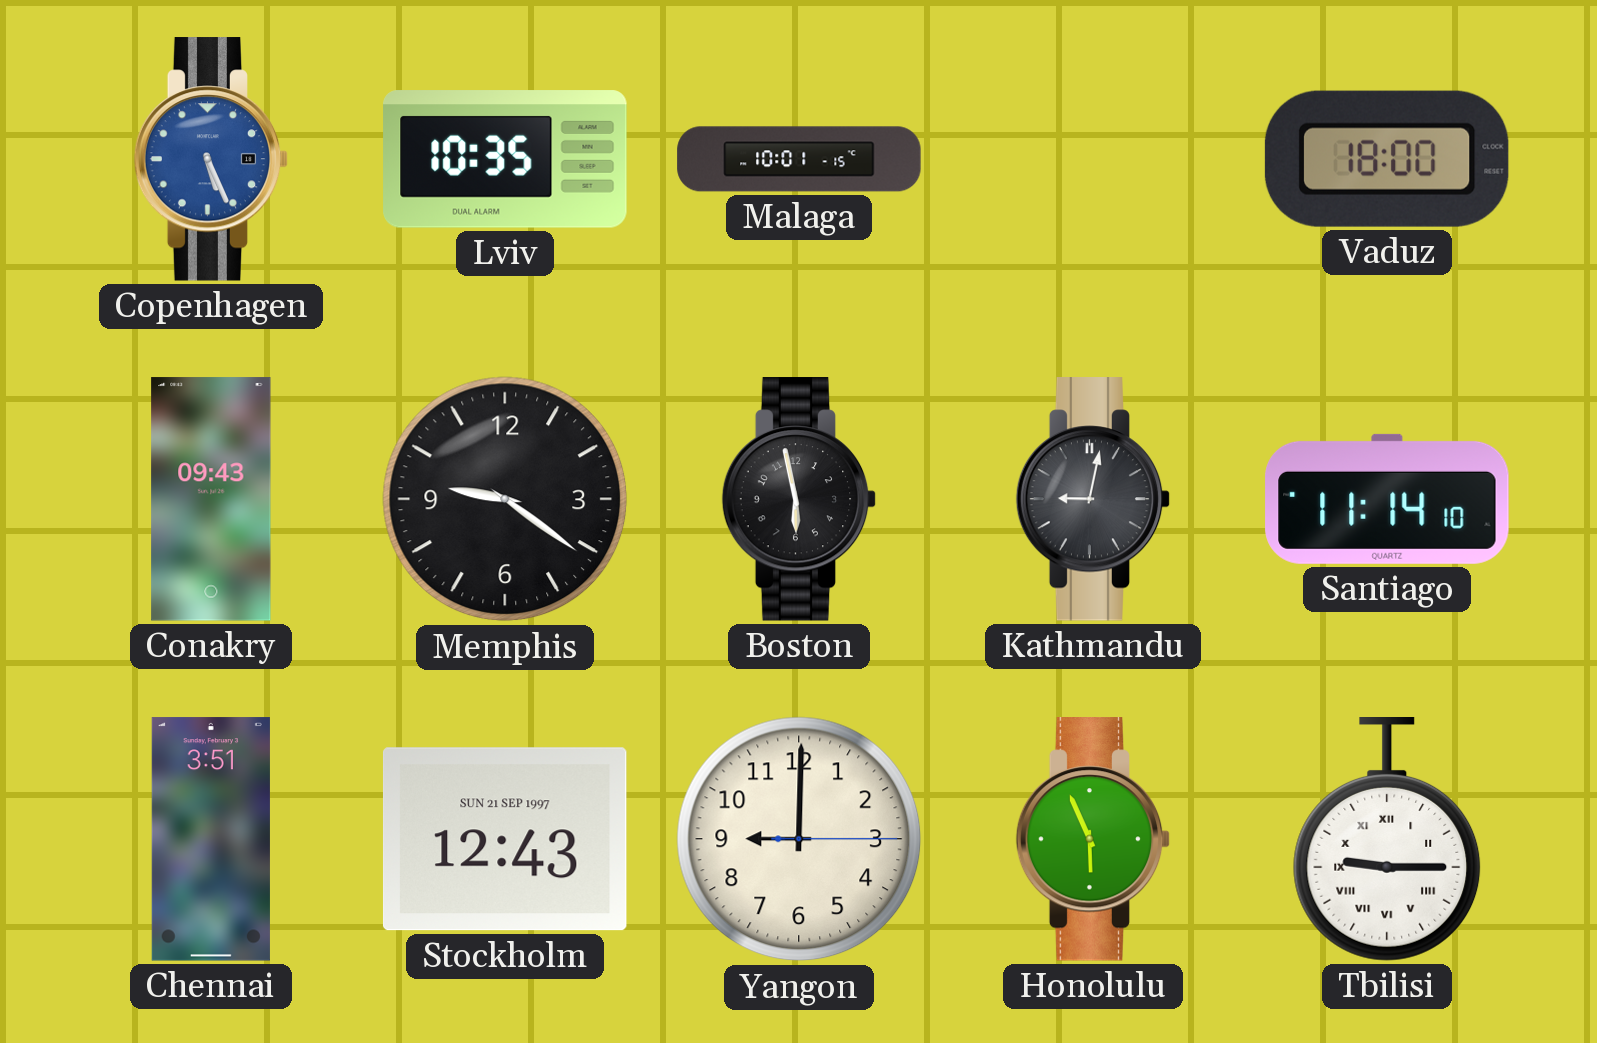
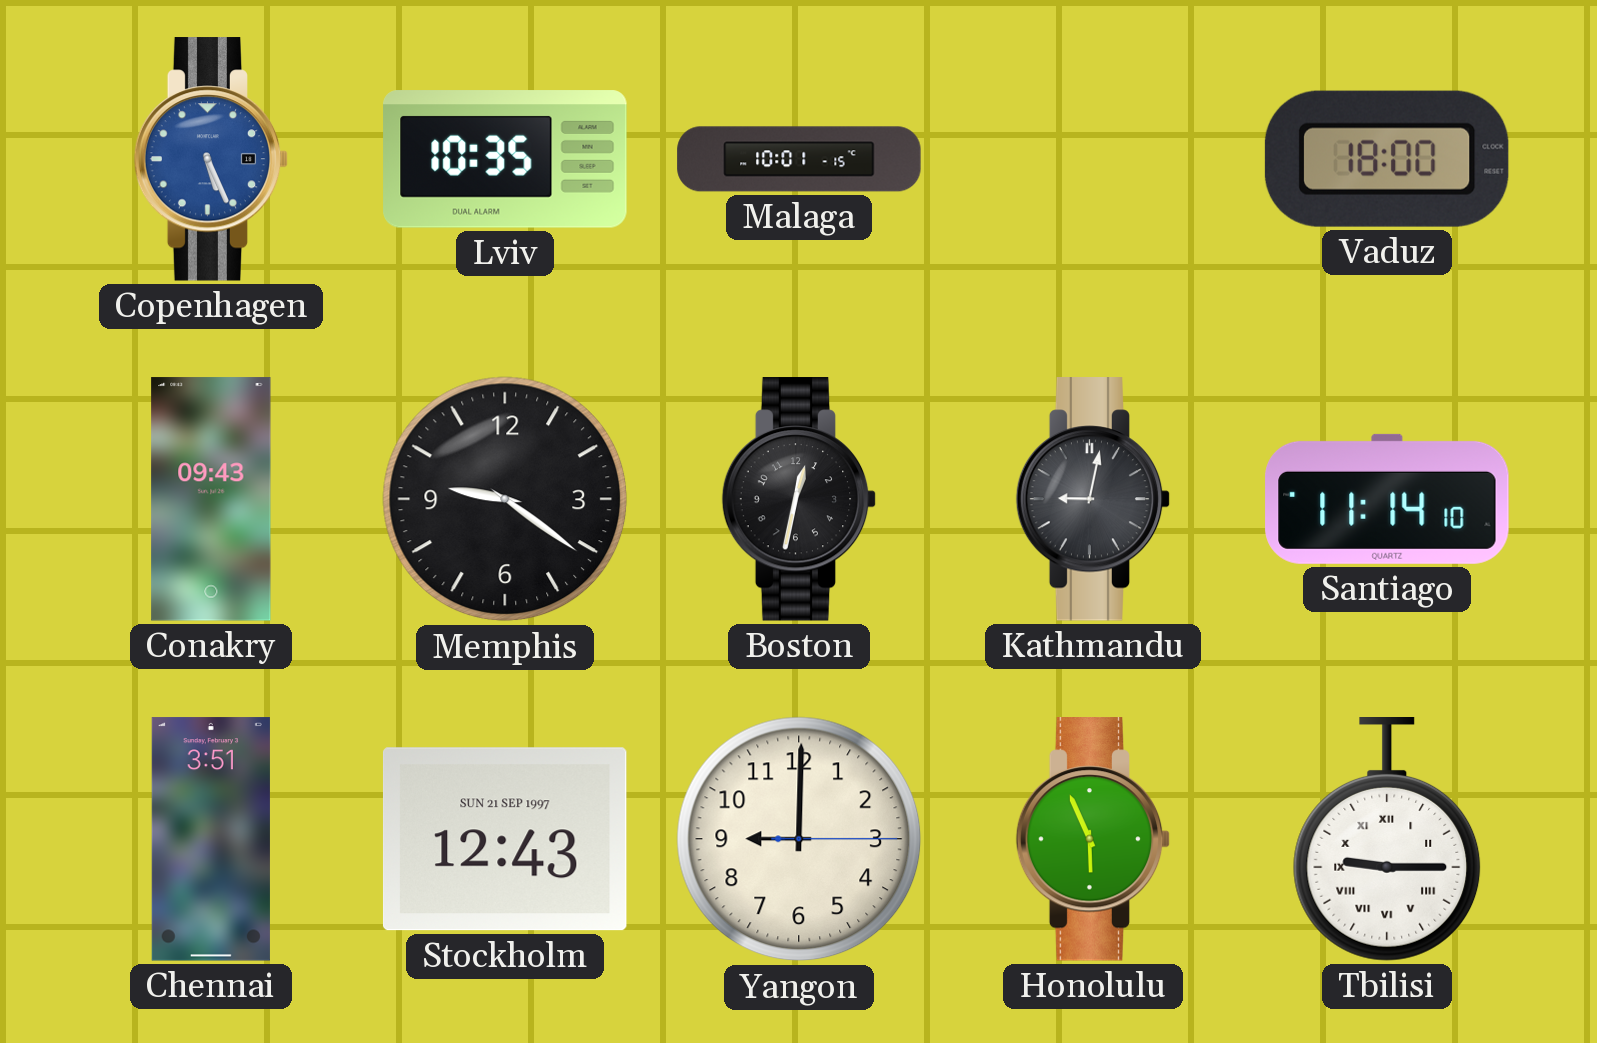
Boston: 5:58 -> 12:32
